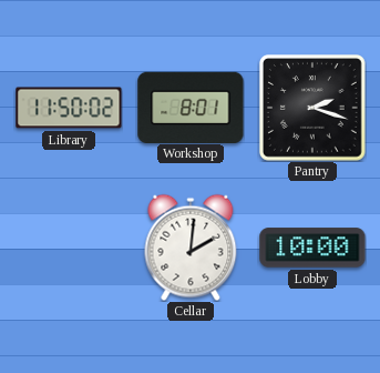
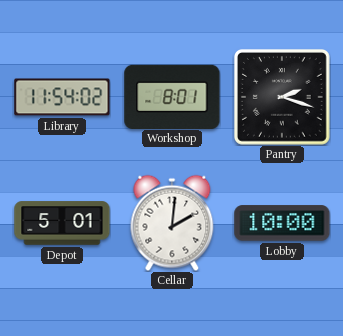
Library: 11:50 -> 11:54
Depot: none -> 5:01
